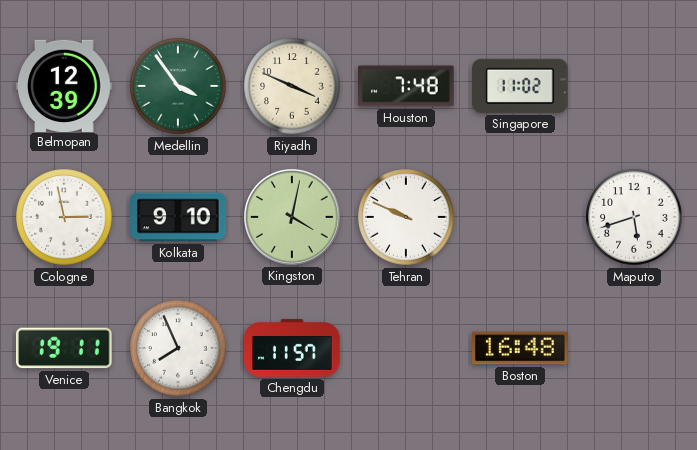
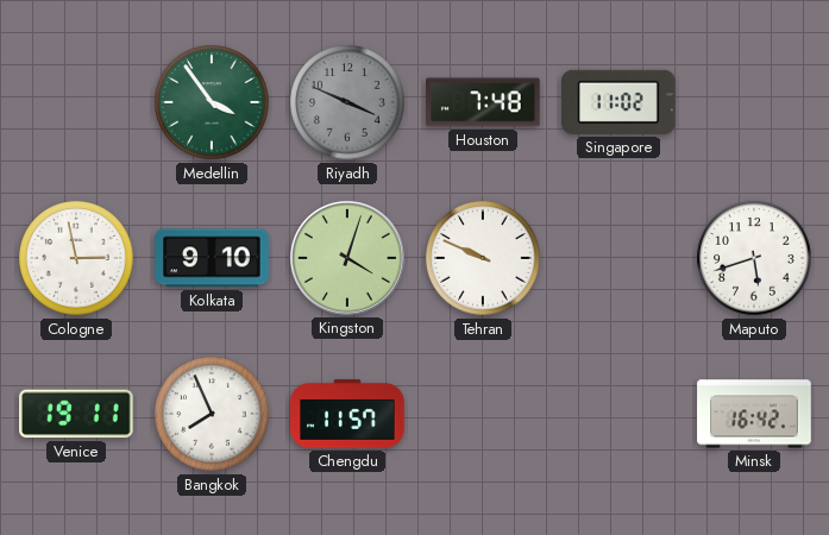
Belmopan: 12:39 -> none
Riyadh dial: cream -> grey
Kingston: 4:02 -> 4:03
Boston: 16:48 -> none
Minsk: none -> 16:42
